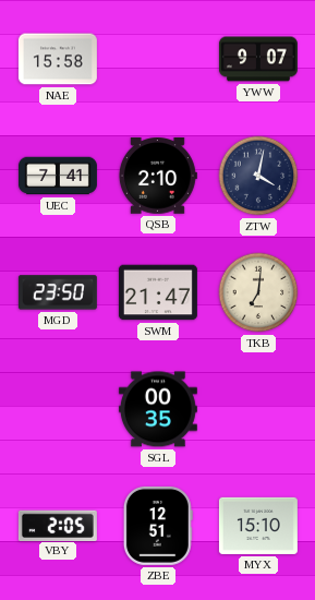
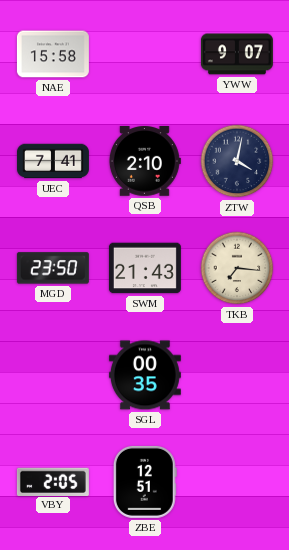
SWM: 21:47 -> 21:43
TKB: 7:01 -> 7:16
MYX: 15:10 -> none
